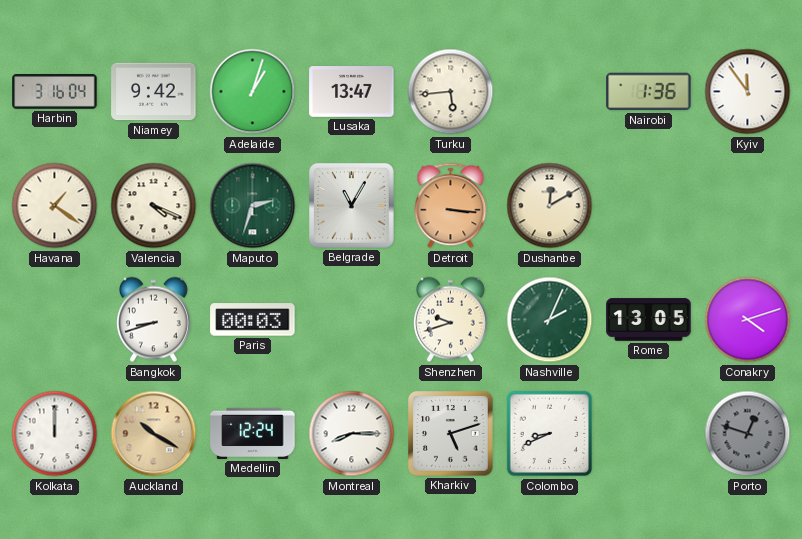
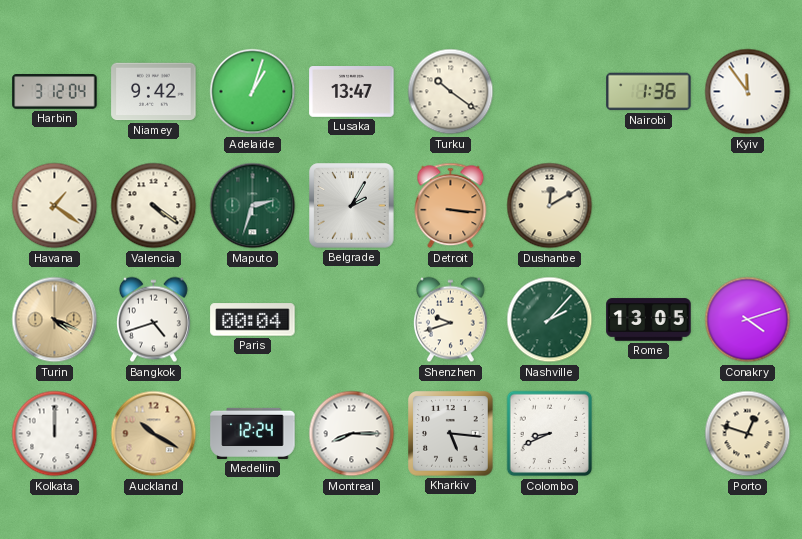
Harbin: 3:16 -> 3:12
Turku: 5:44 -> 10:21
Valencia: 4:19 -> 4:21
Belgrade: 11:05 -> 2:05
Turin: none -> 4:19
Bangkok: 8:42 -> 4:42
Paris: 00:03 -> 00:04
Nashville: 2:04 -> 2:07
Kharkiv: 5:12 -> 5:16
Porto dial: grey -> cream
